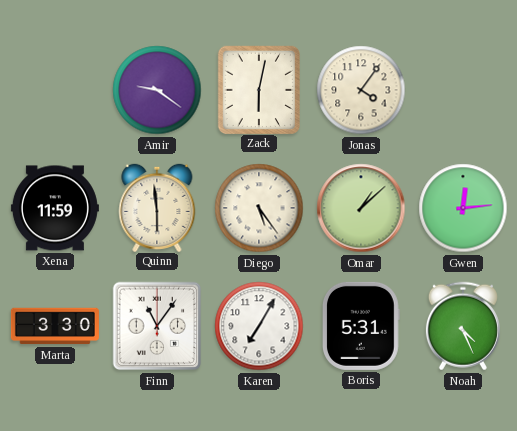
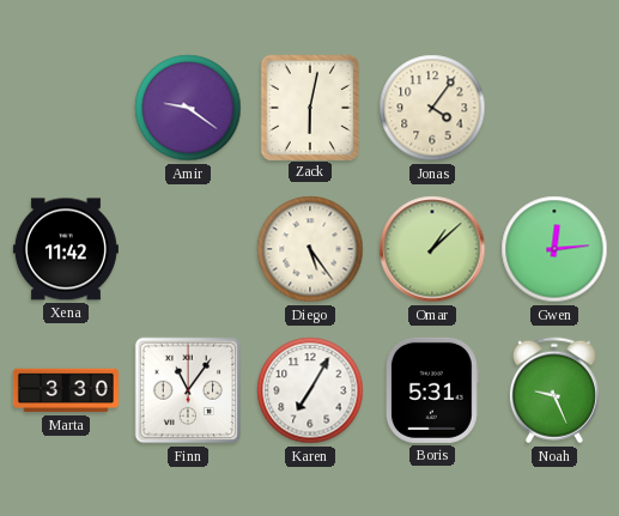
Xena: 11:59 -> 11:42
Quinn: 5:59 -> none
Noah: 4:26 -> 9:26
